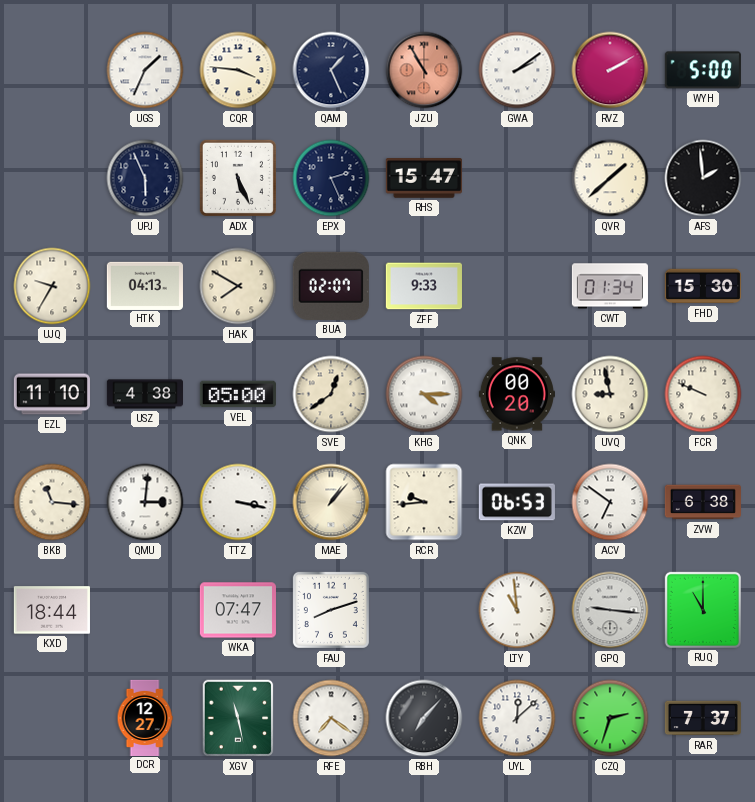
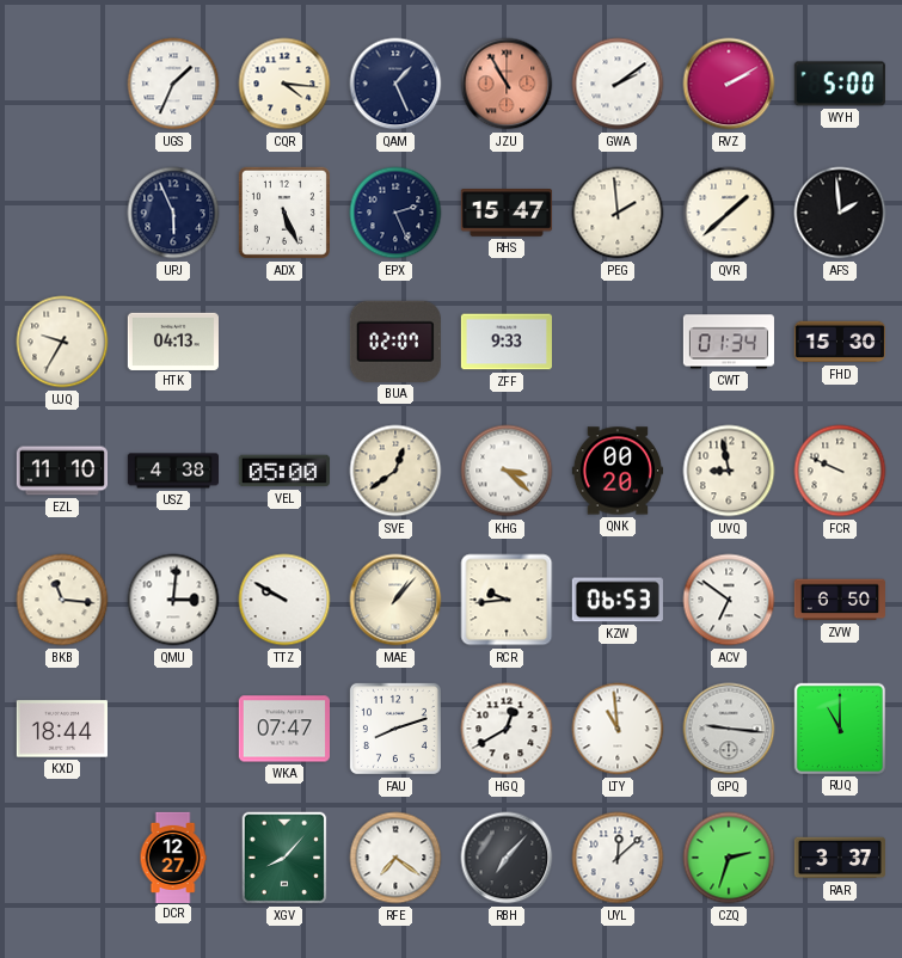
CQR: 3:46 -> 4:16
PEG: none -> 1:59
HAK: 7:50 -> none
KHG: 4:15 -> 3:22
TTZ: 3:17 -> 9:50
ZVW: 6:38 -> 6:50
HGQ: none -> 12:40
XGV: 11:28 -> 8:07
RAR: 7:37 -> 3:37
